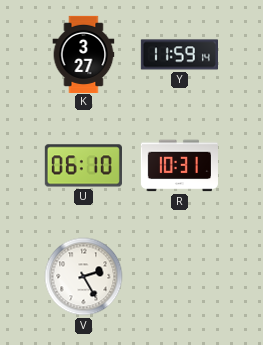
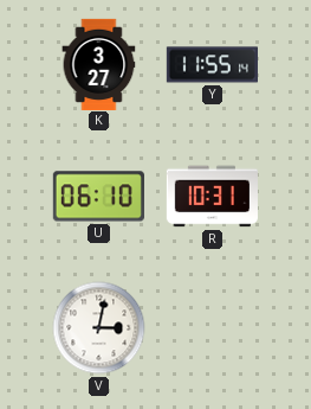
Y: 11:59 -> 11:55
V: 2:25 -> 3:02
